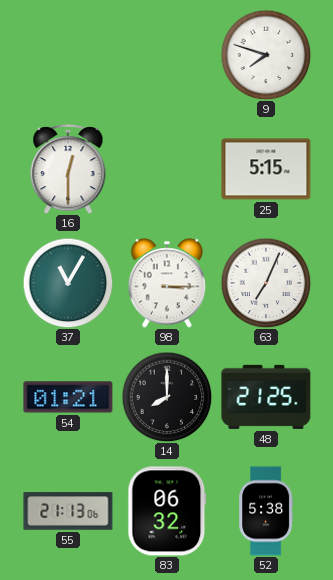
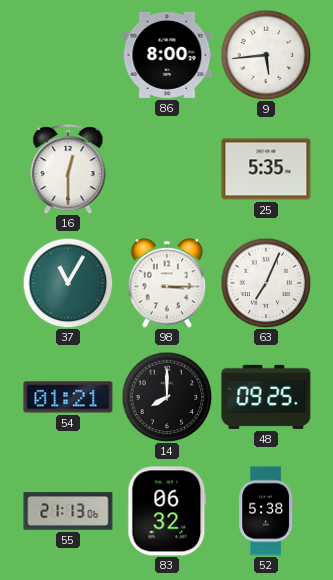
86: none -> 8:00
9: 7:48 -> 5:44
25: 5:15 -> 5:35
48: 21:25 -> 09:25
